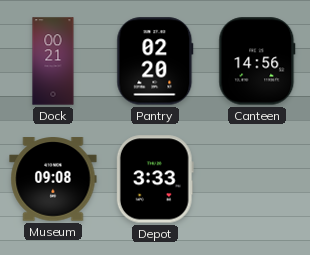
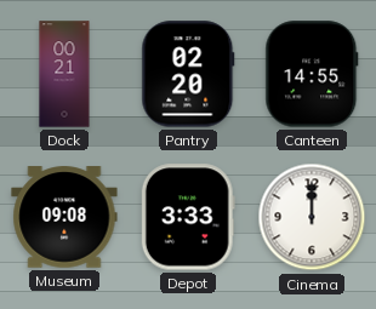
Canteen: 14:56 -> 14:55
Cinema: none -> 12:00
